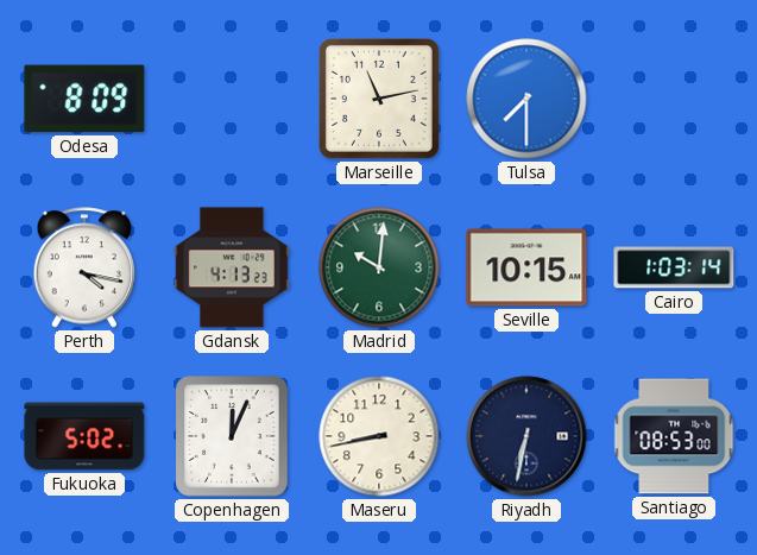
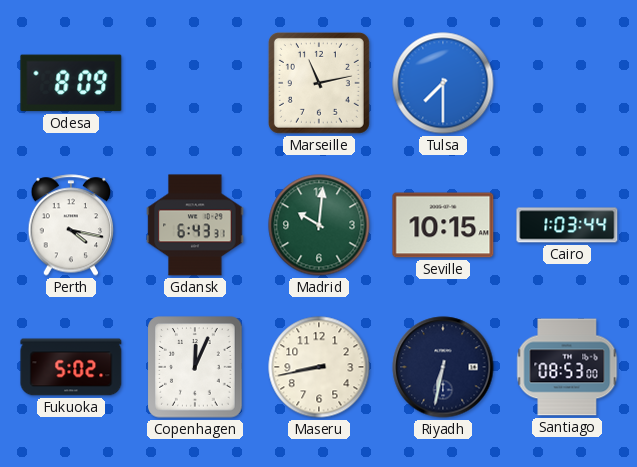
Gdansk: 4:13 -> 6:43
Cairo: 1:03:14 -> 1:03:44
